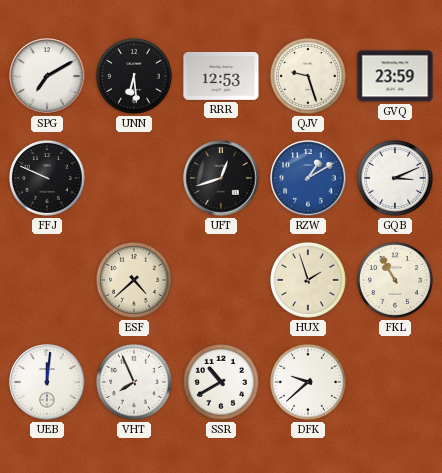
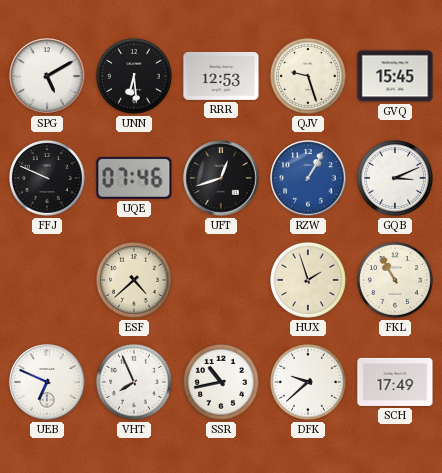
SPG: 7:10 -> 5:10
GVQ: 23:59 -> 15:45
UQE: none -> 07:46
RZW: 1:10 -> 1:05
UEB: 12:01 -> 6:49
SSR: 10:40 -> 10:43
SCH: none -> 17:49
